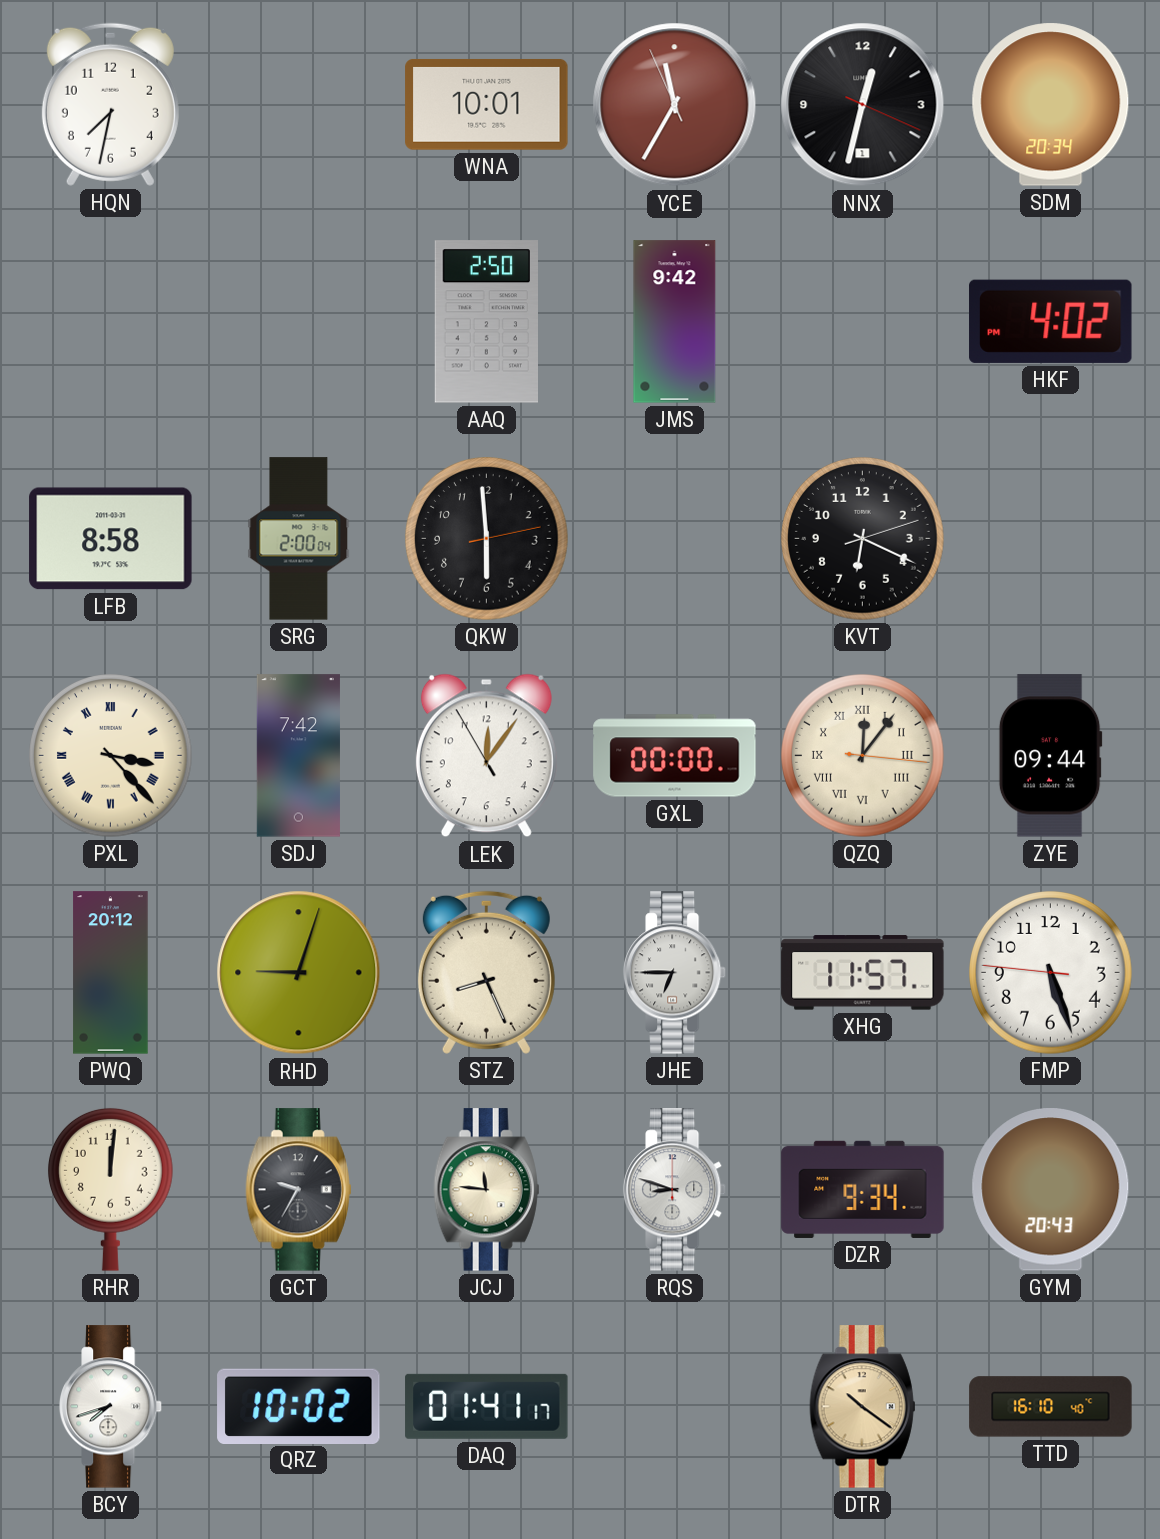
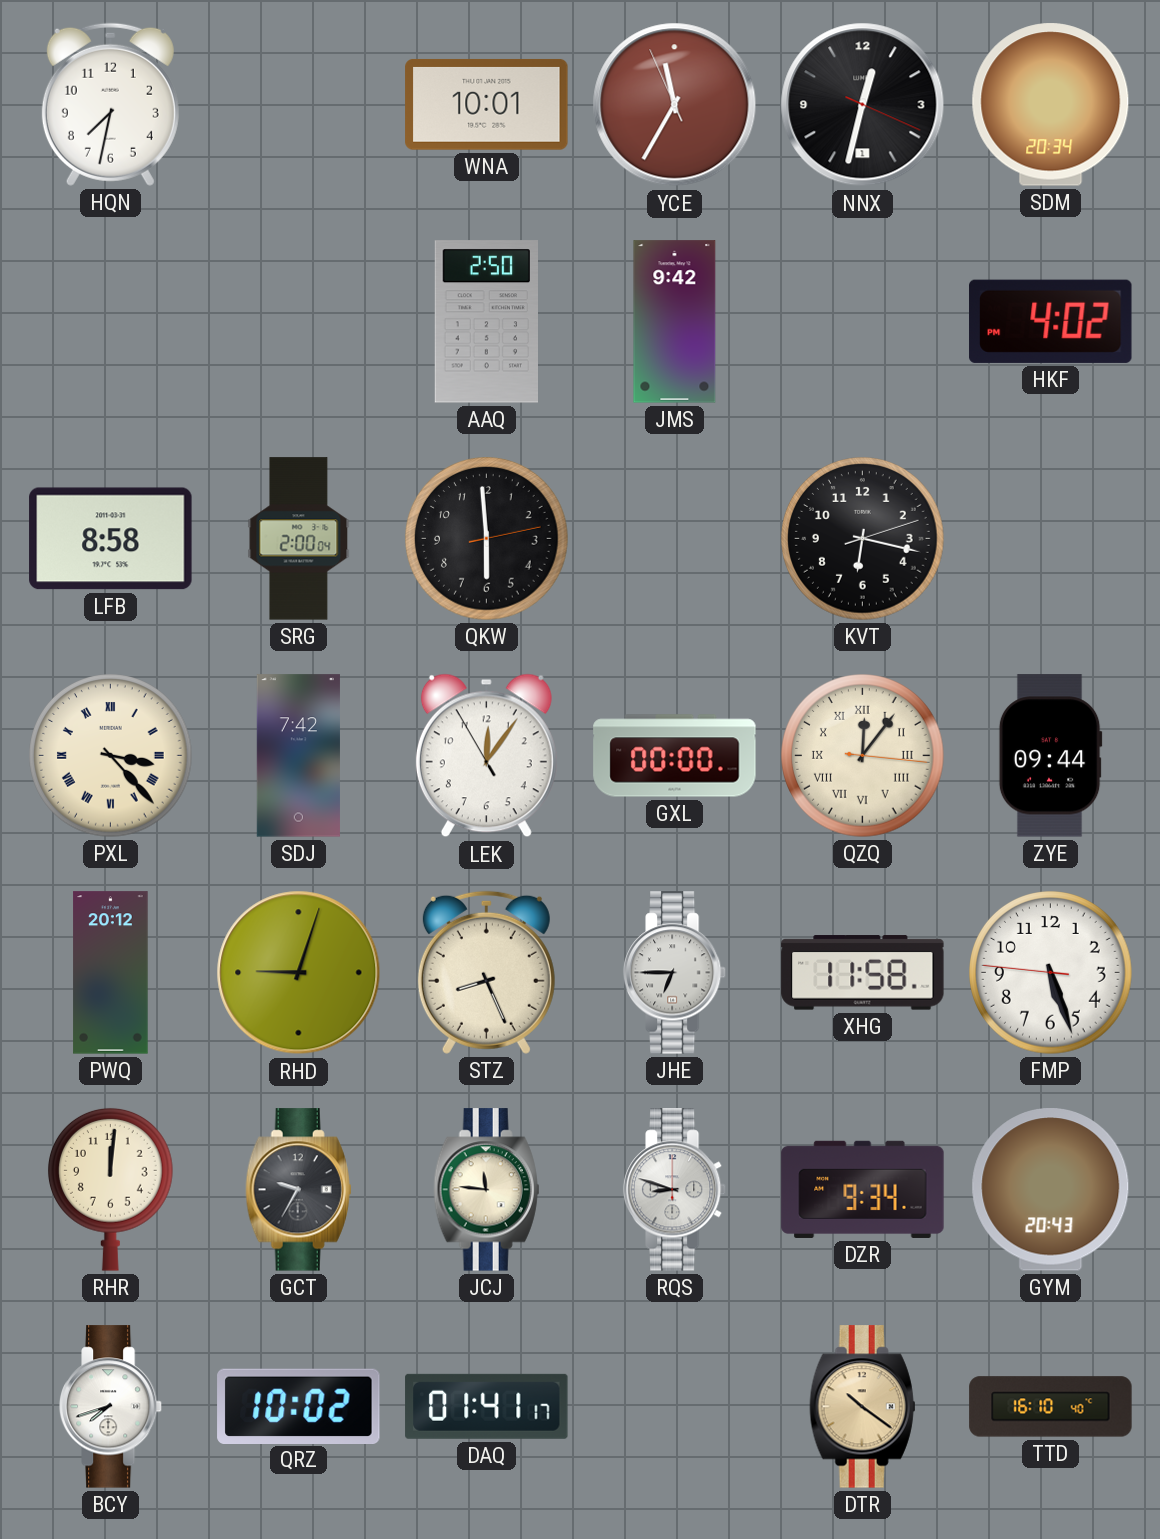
KVT: 6:19 -> 6:17
XHG: 11:57 -> 11:58
